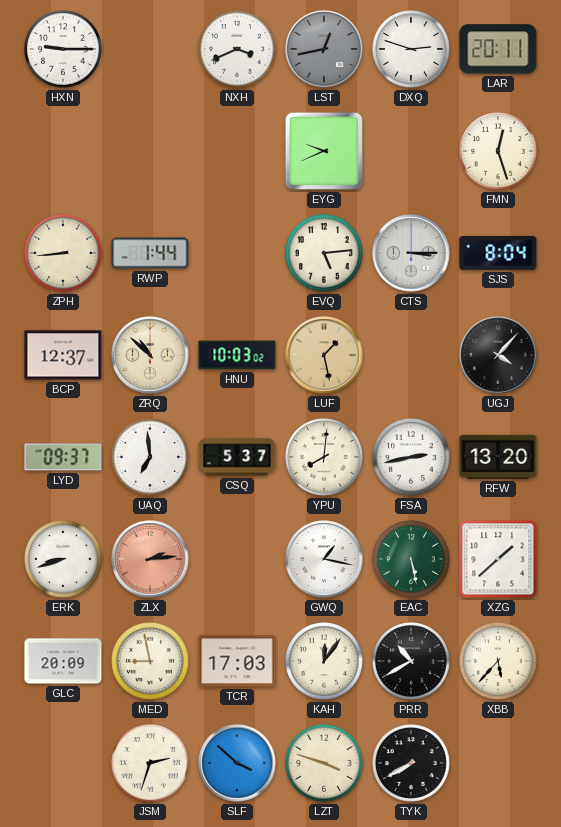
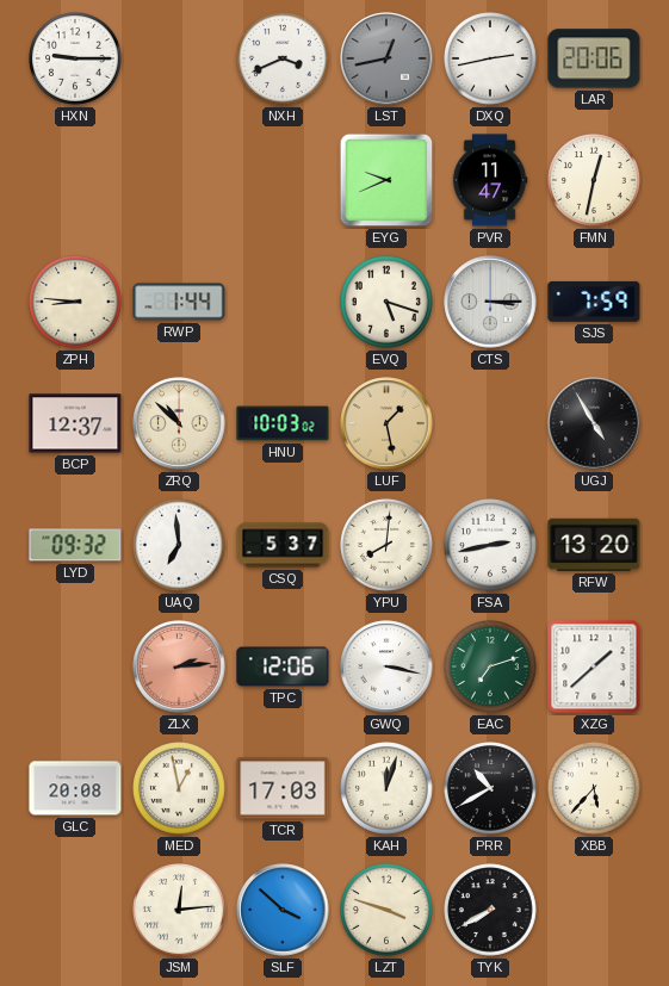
DXQ: 2:48 -> 2:43
LAR: 20:11 -> 20:06
PVR: none -> 11:47
FMN: 12:27 -> 12:32
ZPH: 8:44 -> 8:46
EVQ: 5:14 -> 5:18
SJS: 8:04 -> 7:59
UGJ: 4:07 -> 4:55
LYD: 09:37 -> 09:32
ERK: 8:42 -> none
TPC: none -> 12:06
GWQ: 1:17 -> 3:17
EAC: 5:28 -> 7:12
GLC: 20:09 -> 20:08
MED: 8:58 -> 12:58
KAH: 12:06 -> 12:03
JSM: 2:33 -> 12:14
